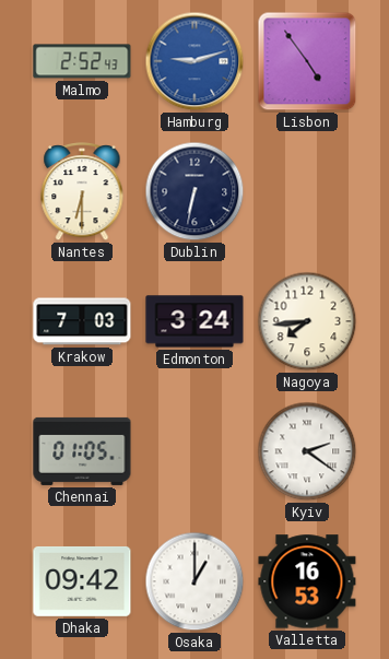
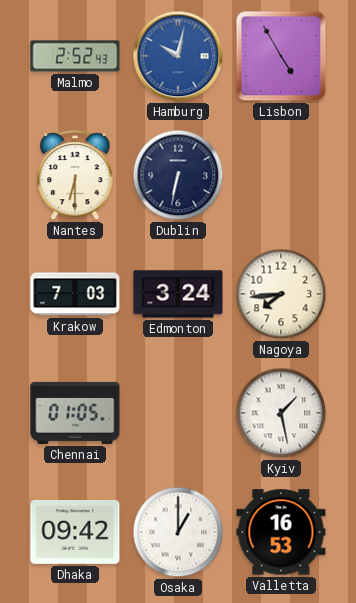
Hamburg: 9:12 -> 10:02
Lisbon: 4:54 -> 4:55
Kyiv: 2:21 -> 1:28
